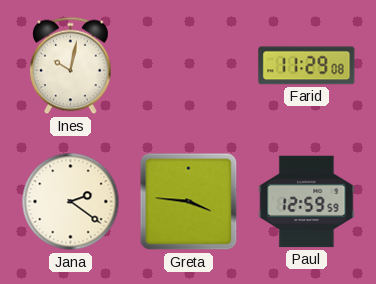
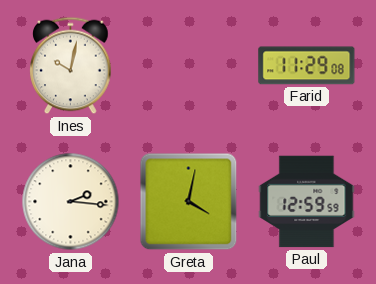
Jana: 2:21 -> 2:16
Greta: 3:46 -> 4:02
